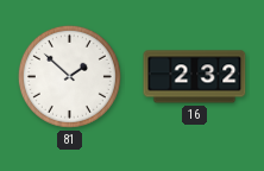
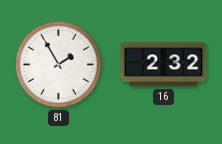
81: 1:52 -> 1:55
